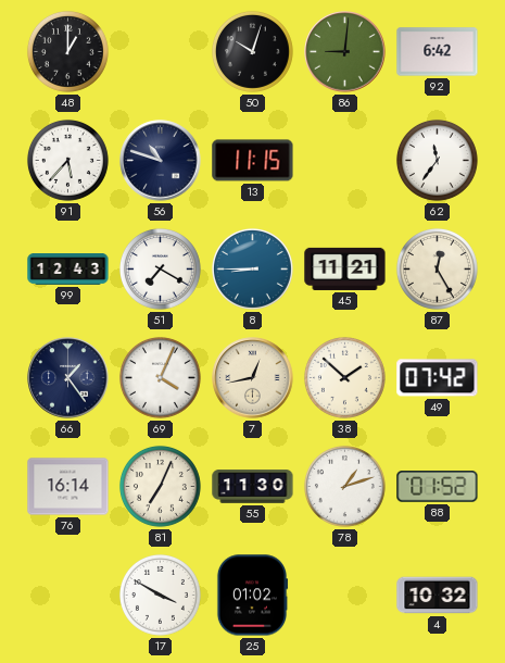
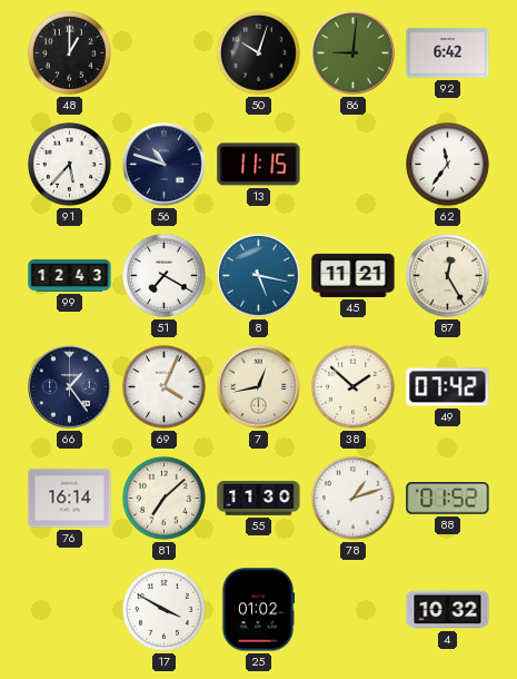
8: 8:45 -> 5:17
81: 7:04 -> 7:08
